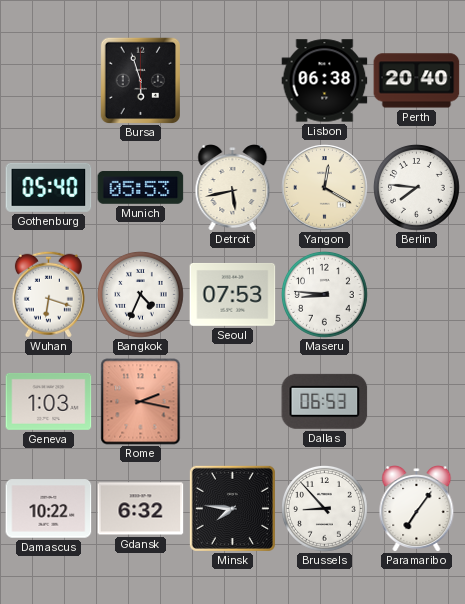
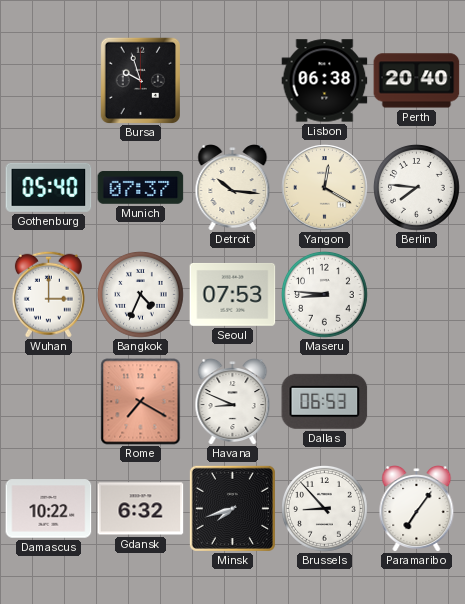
Bursa: 5:57 -> 9:57
Munich: 05:53 -> 07:37
Detroit: 5:43 -> 10:16
Wuhan: 6:18 -> 3:00
Geneva: 1:03 -> none
Rome: 2:17 -> 7:20
Havana: none -> 8:49
Minsk: 7:46 -> 7:42
